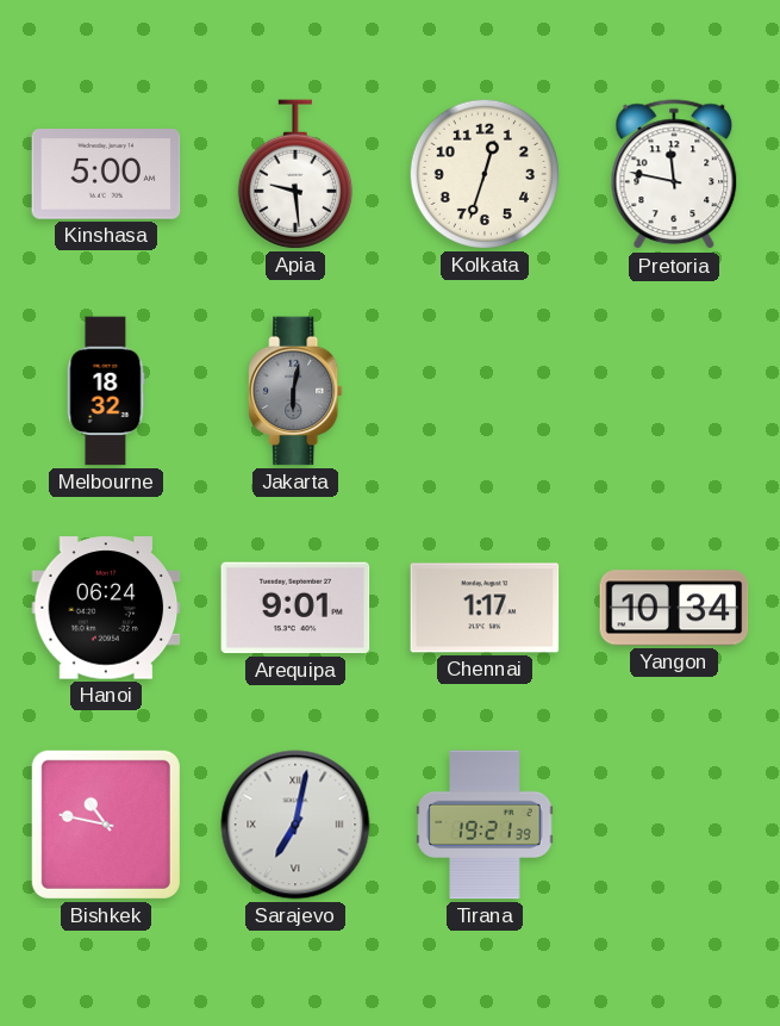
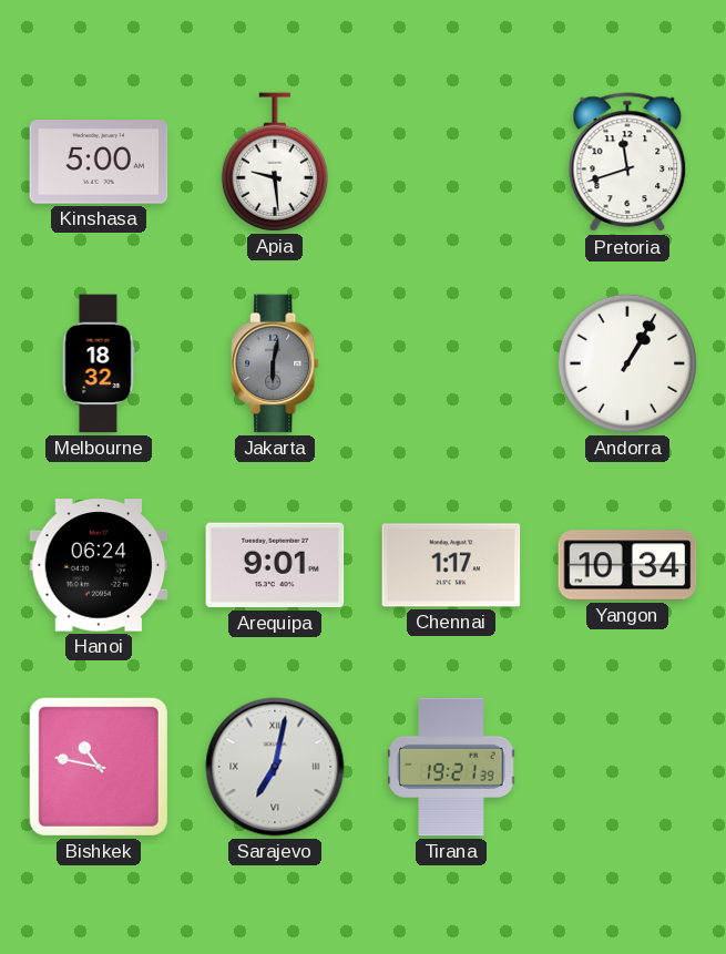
Kolkata: 12:33 -> none
Pretoria: 11:47 -> 11:42
Andorra: none -> 1:05
